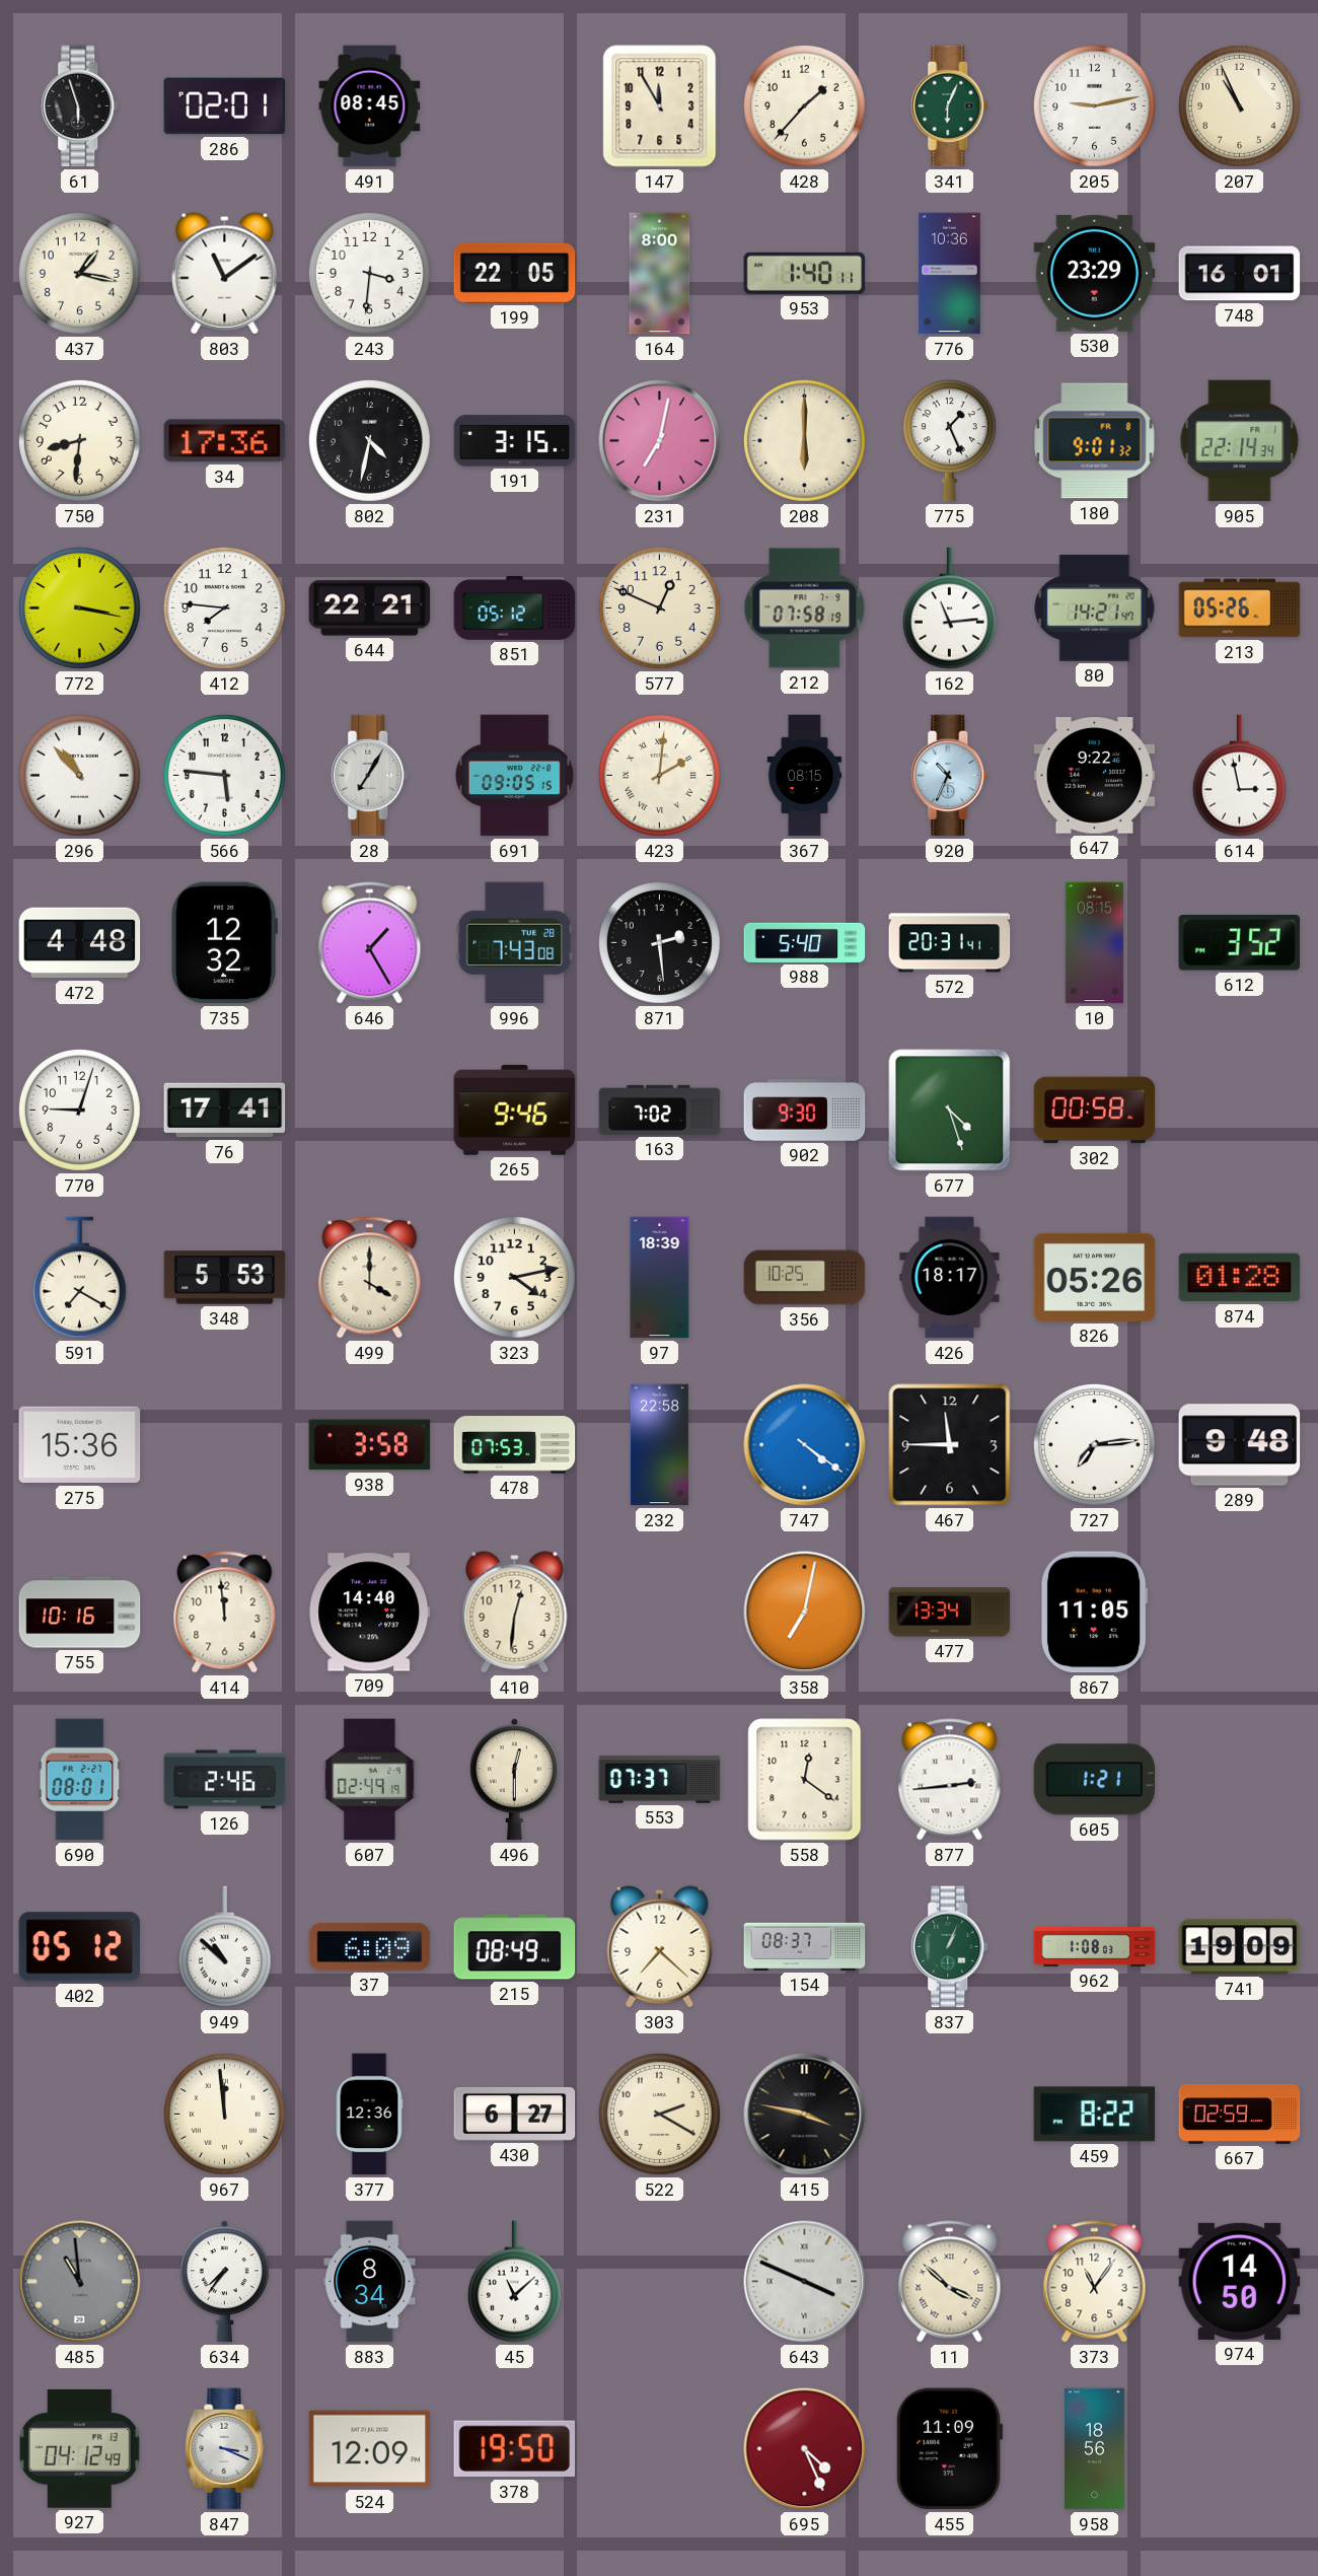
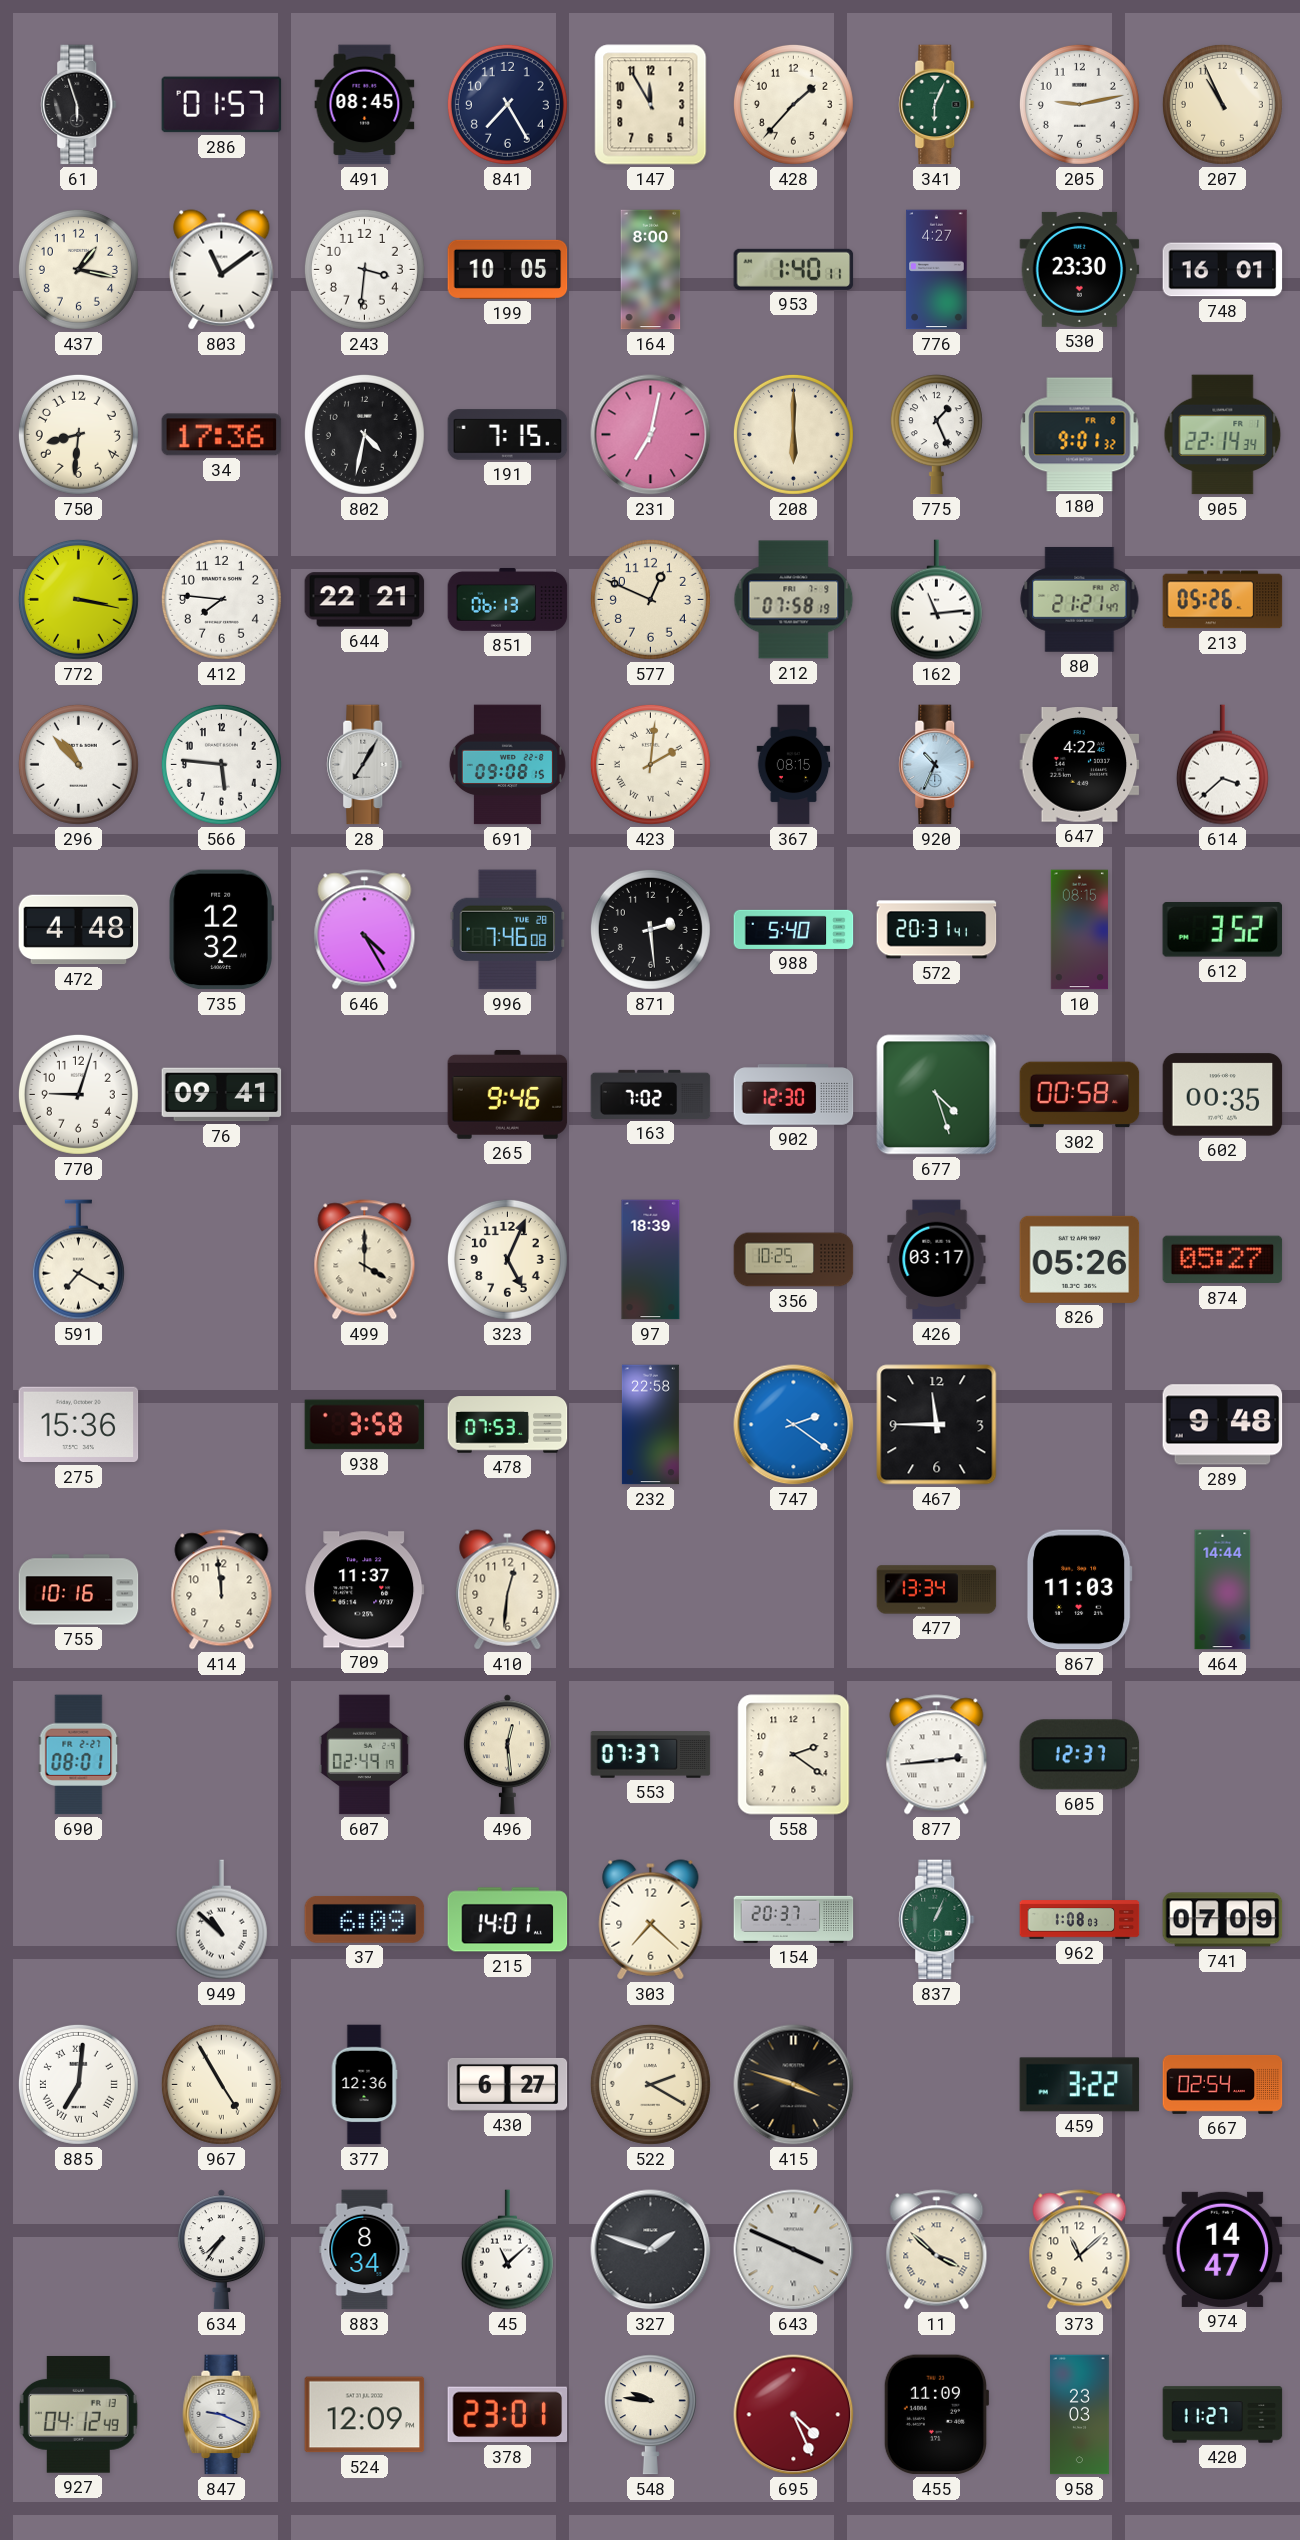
286: 02:01 -> 01:57
841: none -> 7:25
199: 22:05 -> 10:05
776: 10:36 -> 4:27
530: 23:29 -> 23:30
191: 3:15 -> 7:15
851: 05:12 -> 06:13
80: 14:21 -> 21:21
691: 09:05 -> 09:08
647: 9:22 -> 4:22
614: 2:58 -> 3:38
646: 1:25 -> 4:25
996: 7:43 -> 7:46
76: 17:41 -> 09:41
902: 9:30 -> 12:30
602: none -> 00:35
348: 5:53 -> none
323: 4:13 -> 5:04
426: 18:17 -> 03:17
874: 01:28 -> 05:27
747: 4:21 -> 2:21
727: 7:14 -> none
709: 14:40 -> 11:37
358: 7:02 -> none
867: 11:05 -> 11:03
464: none -> 14:44
126: 2:46 -> none
496: 12:30 -> 12:29
558: 12:21 -> 2:21
605: 1:21 -> 12:37
402: 05:12 -> none
215: 08:49 -> 14:01
154: 08:37 -> 20:37
741: 19:09 -> 07:09
885: none -> 7:01
967: 11:59 -> 4:55
415: 3:47 -> 3:48
459: 8:22 -> 3:22
667: 02:59 -> 02:54
485: 10:59 -> none
327: none -> 1:48
373: 11:06 -> 11:08
974: 14:50 -> 14:47
847: 3:19 -> 9:19
378: 19:50 -> 23:01
548: none -> 9:46
958: 18:56 -> 23:03
420: none -> 11:27
